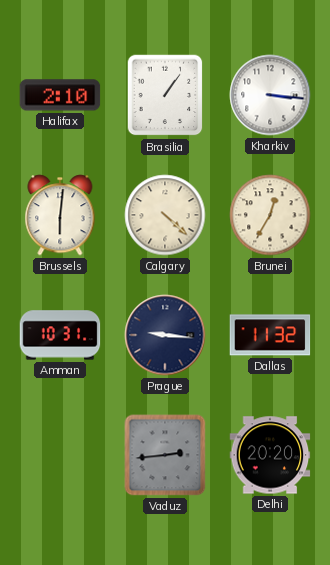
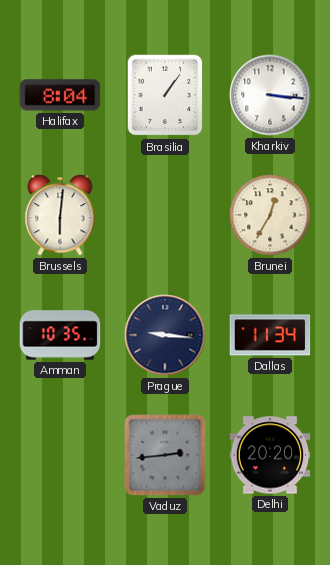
Halifax: 2:10 -> 8:04
Calgary: 4:22 -> none
Amman: 10:31 -> 10:35
Dallas: 11:32 -> 11:34
